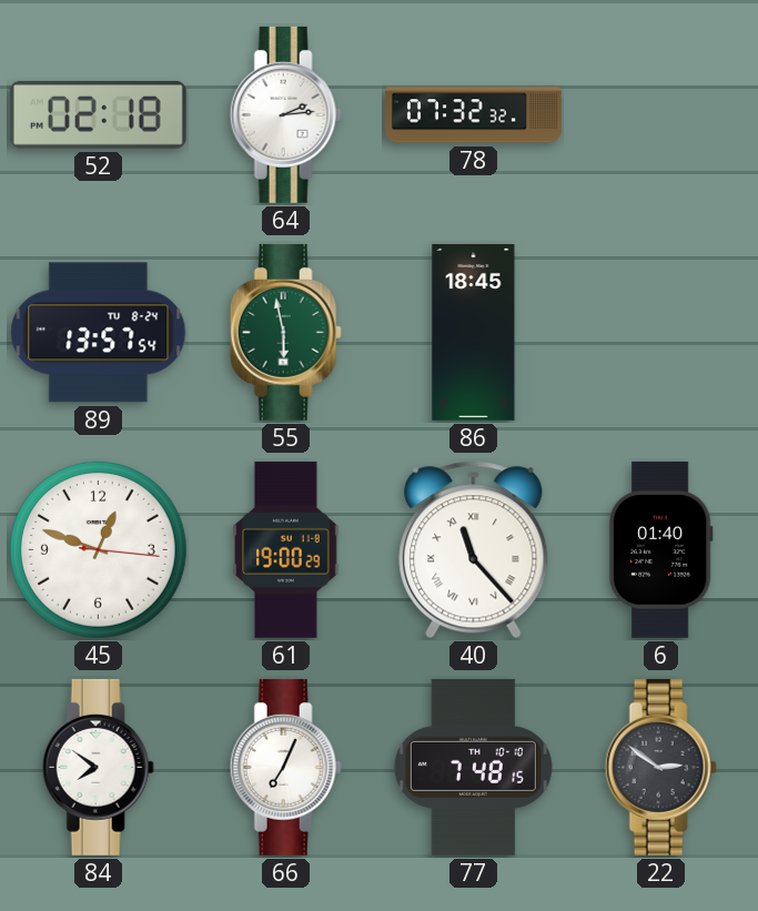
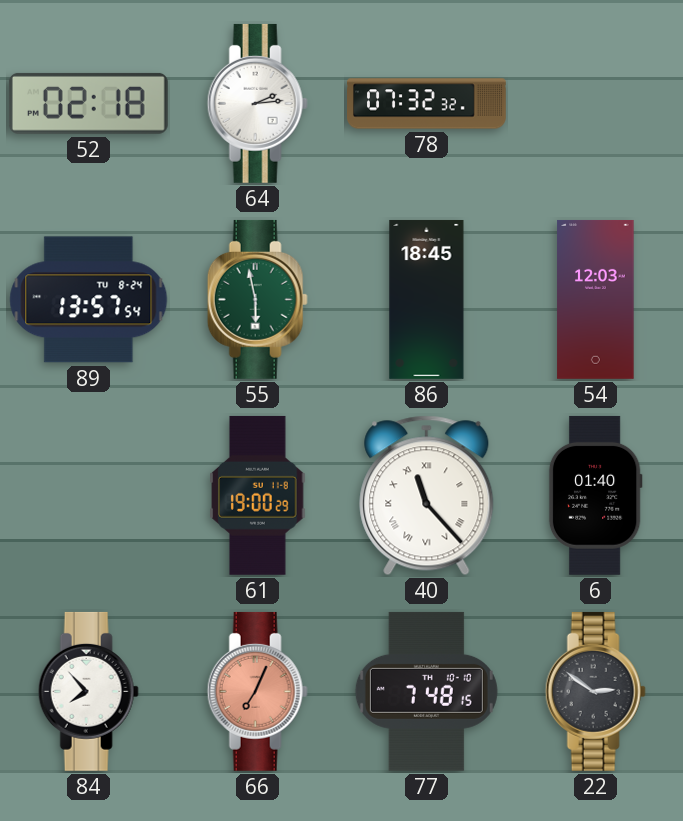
54: none -> 12:03
45: 12:48 -> none
84: 7:51 -> 7:53
66 dial: white -> salmon
